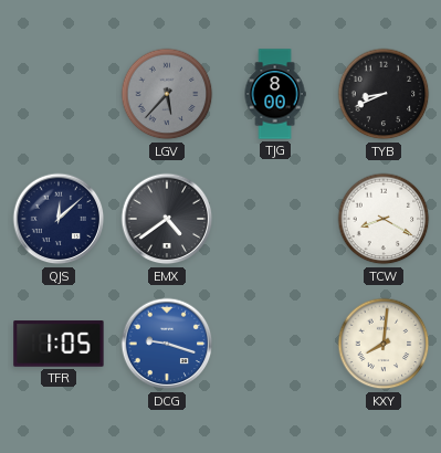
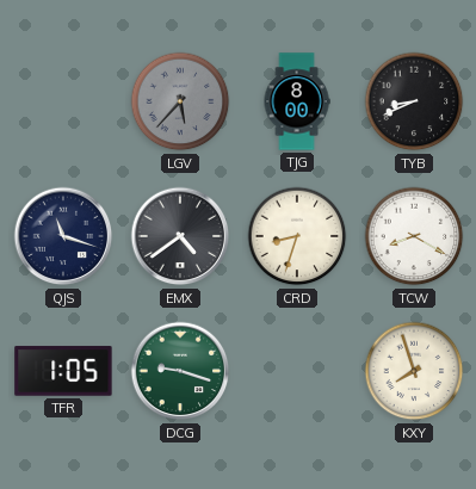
QJS: 12:08 -> 11:18
CRD: none -> 8:33
DCG dial: blue -> green
KXY: 8:01 -> 7:57
